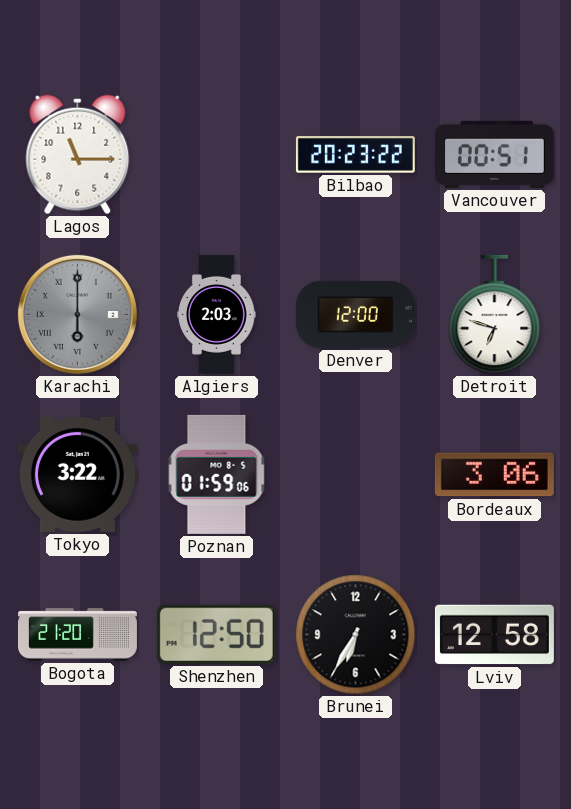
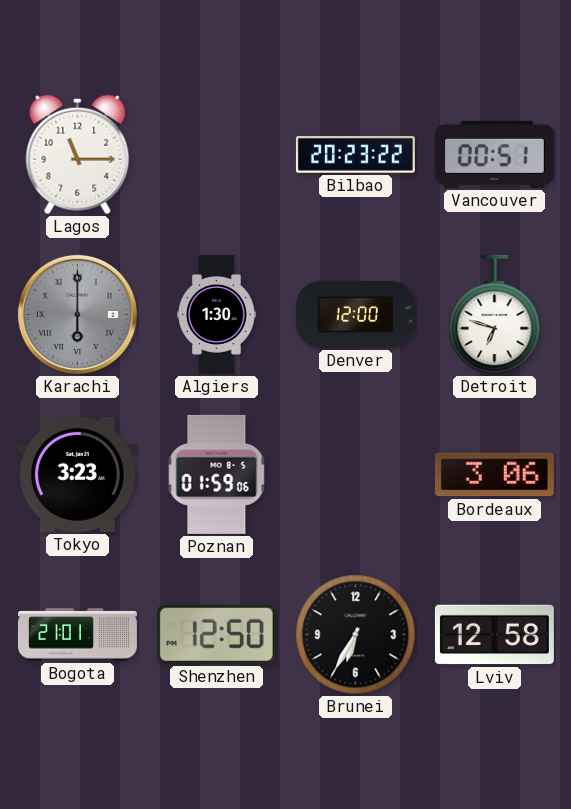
Algiers: 2:03 -> 1:30
Tokyo: 3:22 -> 3:23
Bogota: 21:20 -> 21:01
